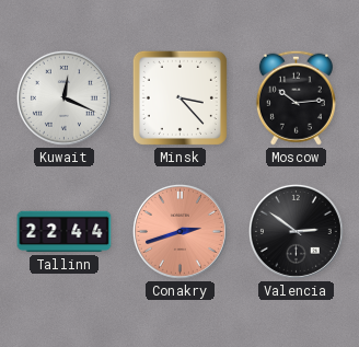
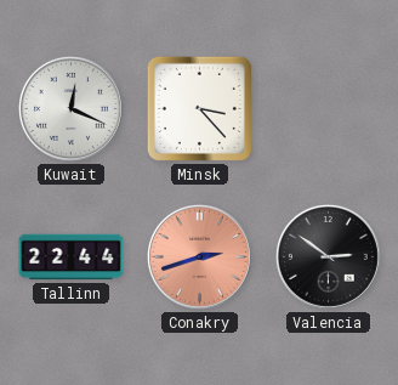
Moscow: 10:14 -> none
